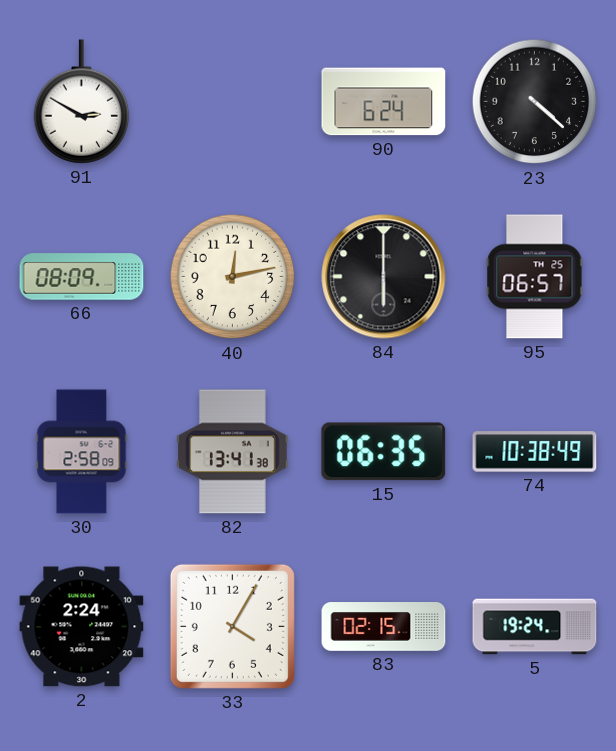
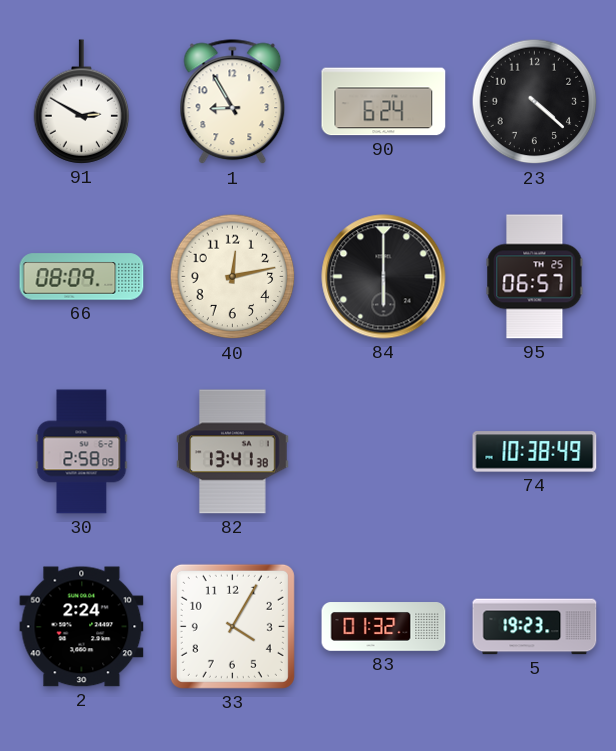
1: none -> 8:55
15: 06:35 -> none
83: 02:15 -> 01:32
5: 19:24 -> 19:23
